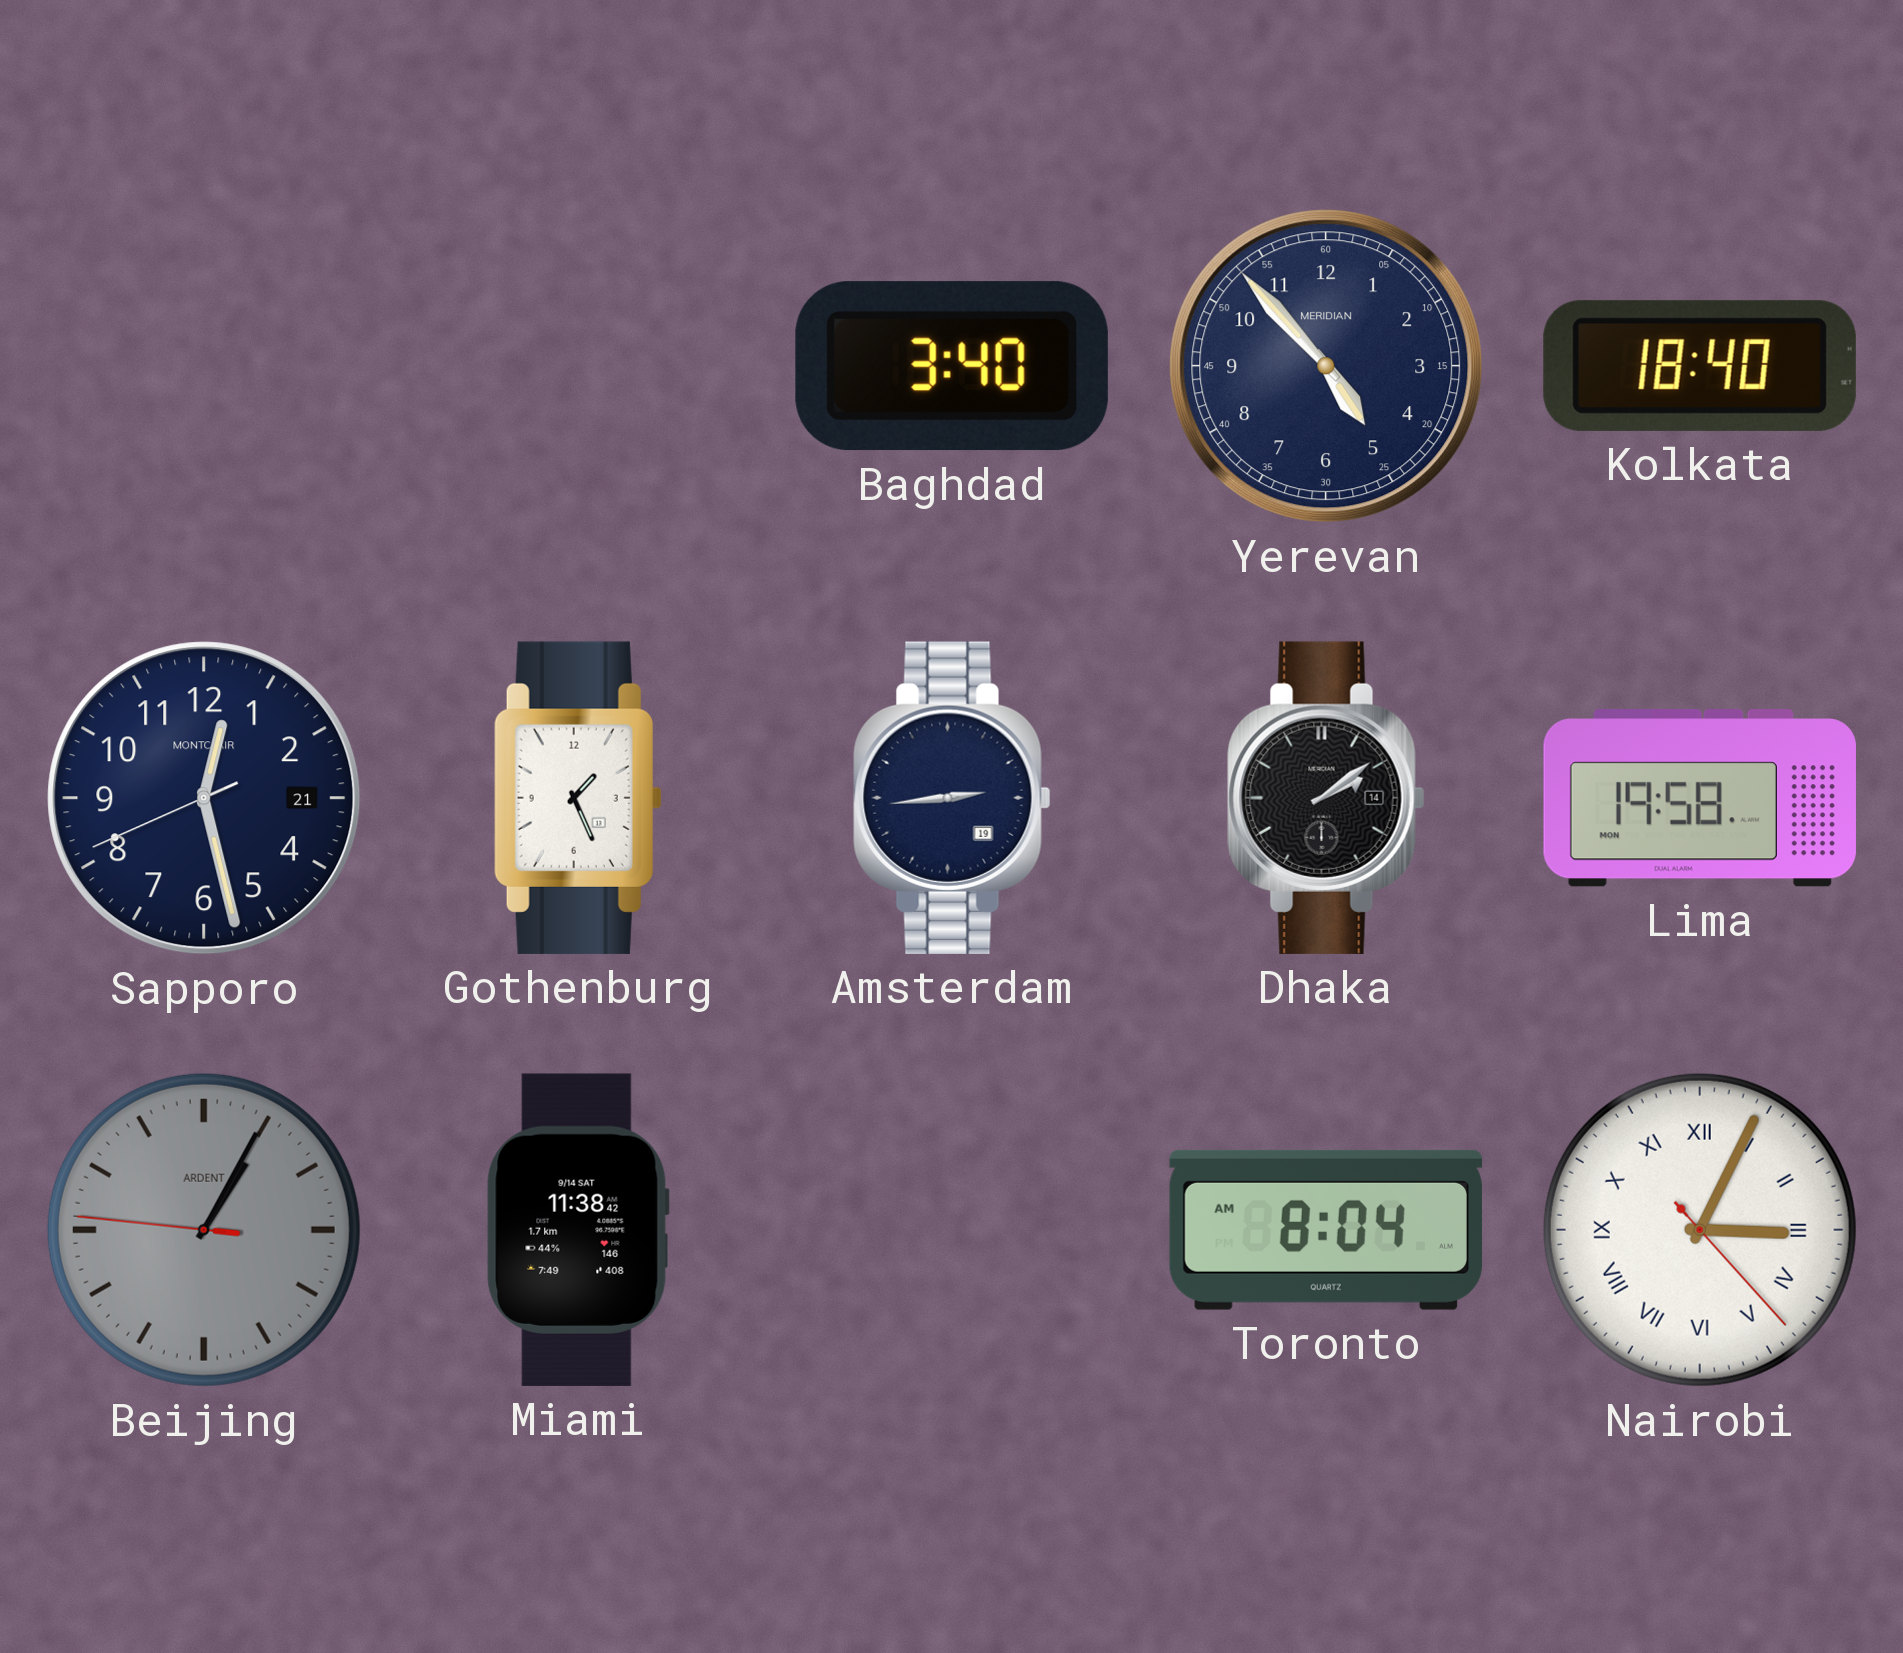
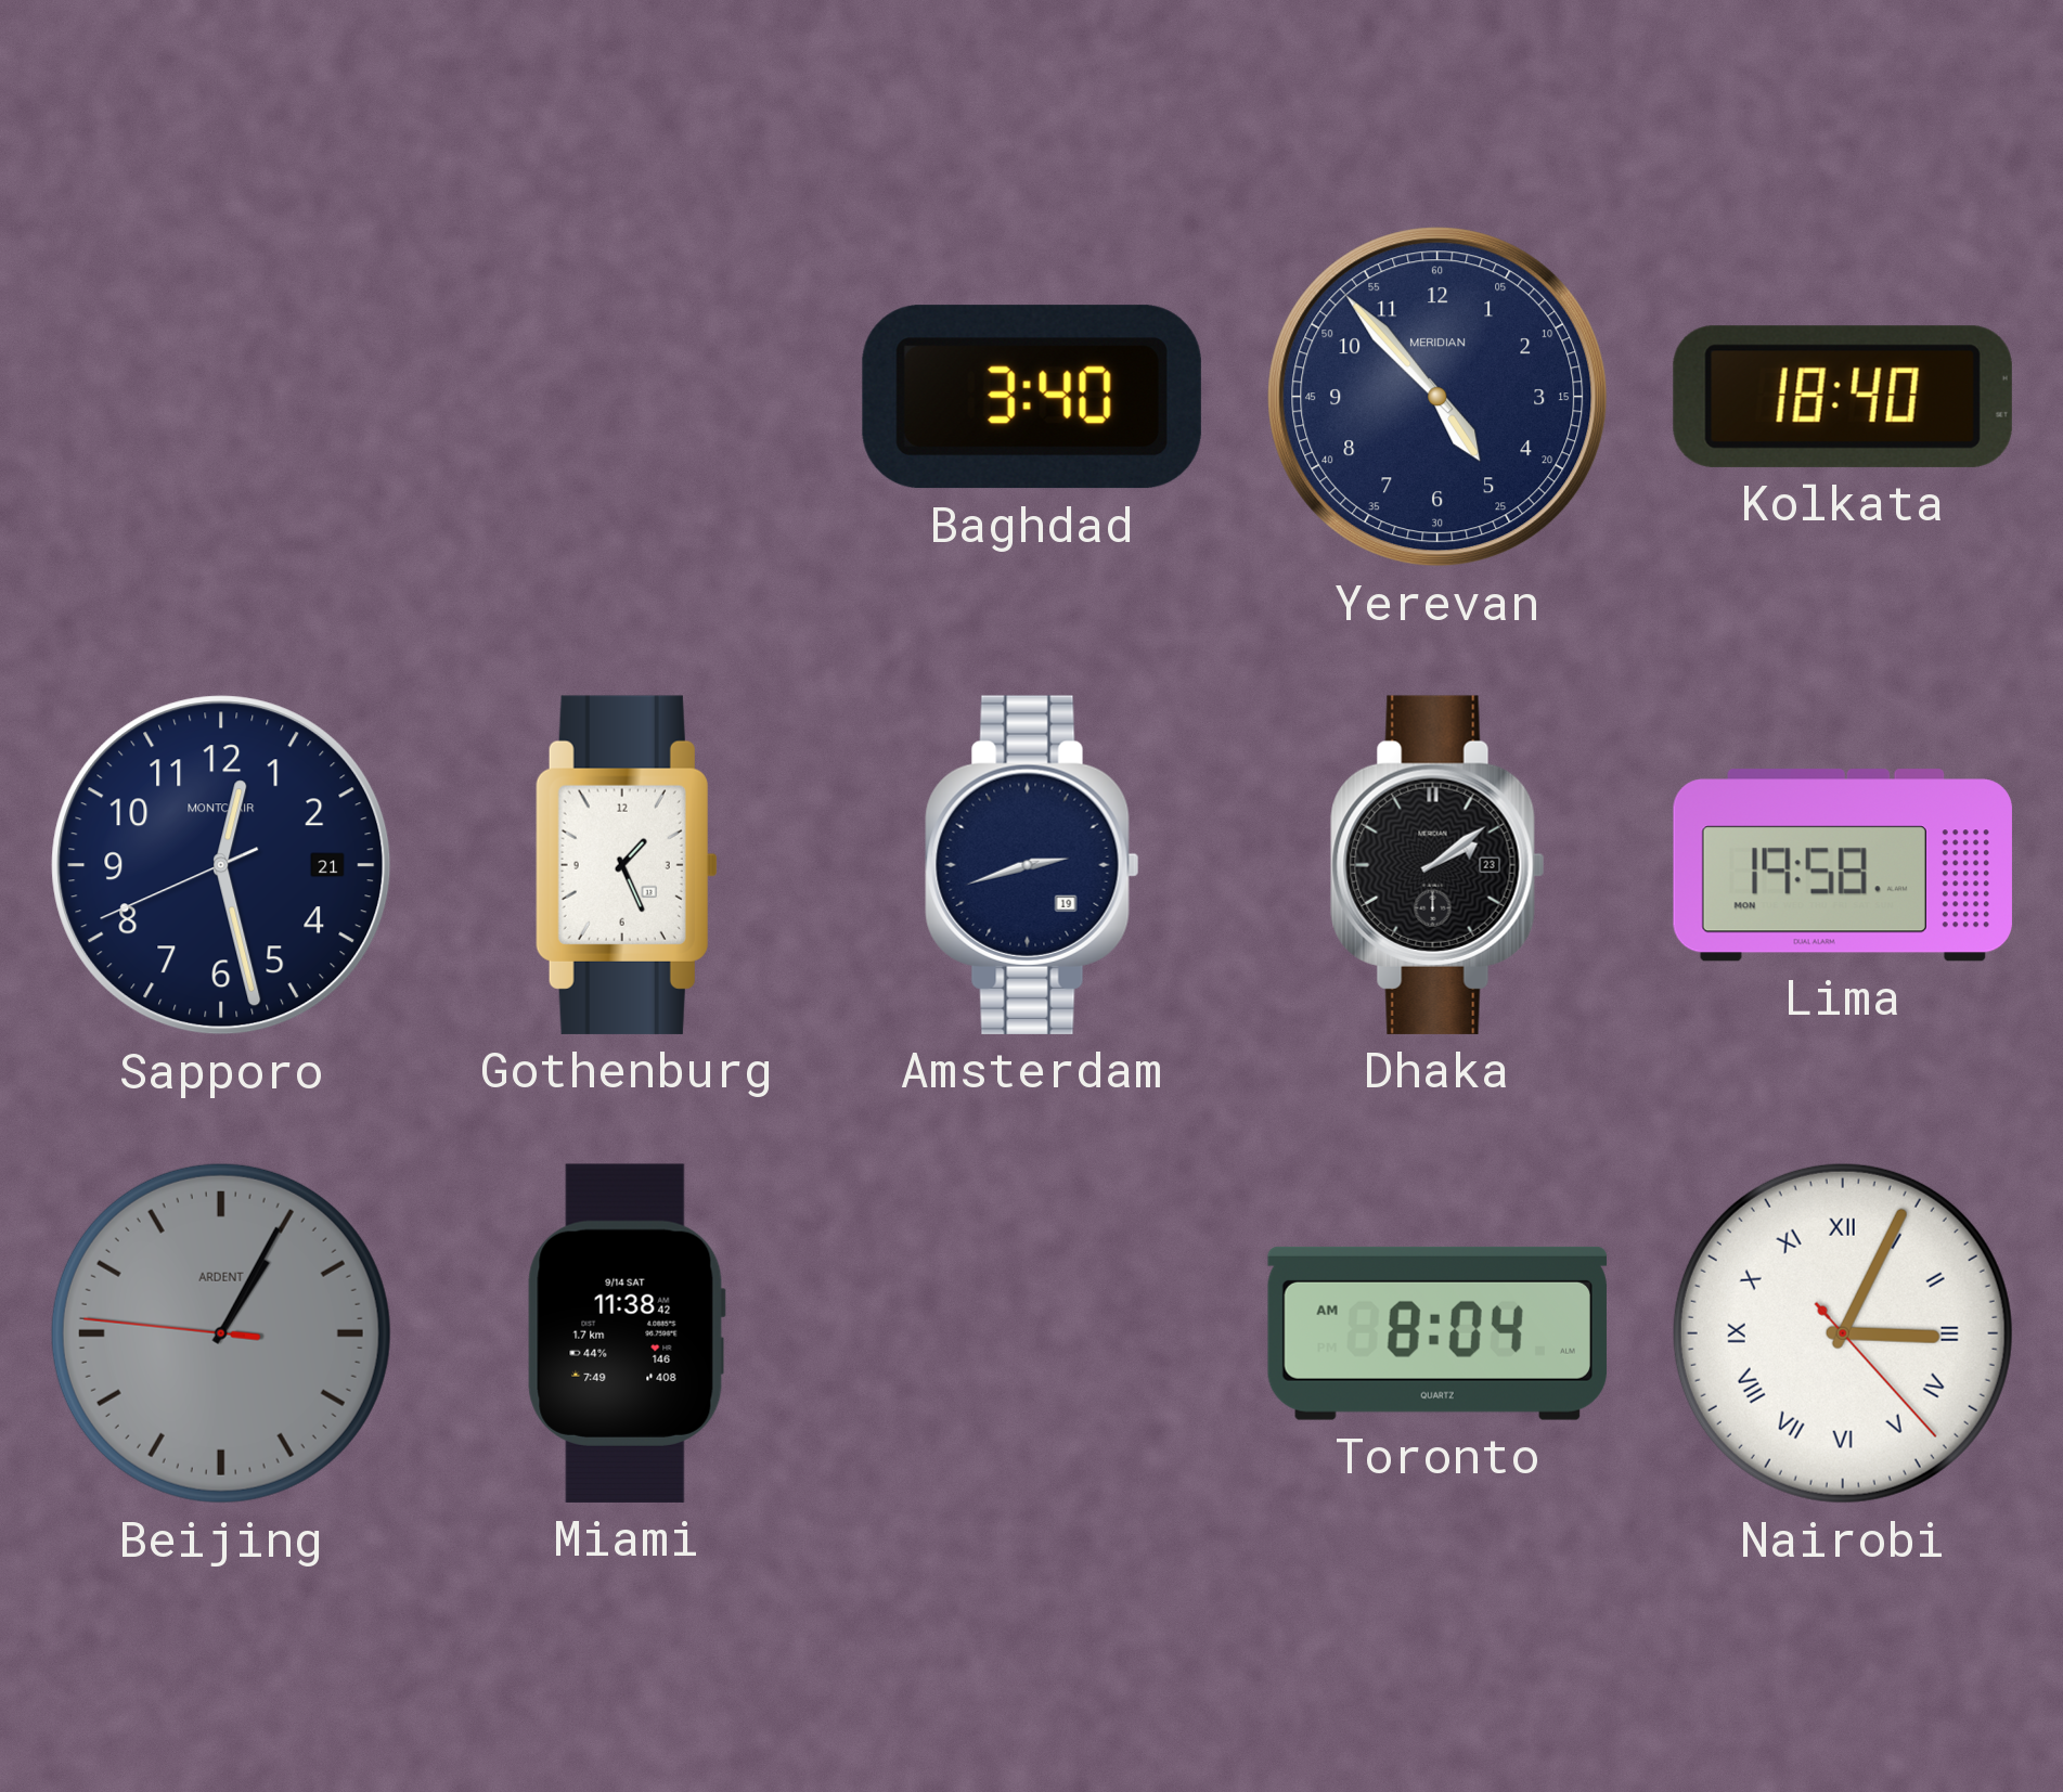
Amsterdam: 2:44 -> 2:42
Dhaka date: 14 -> 23
